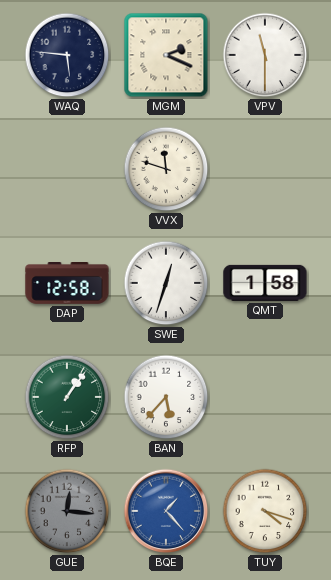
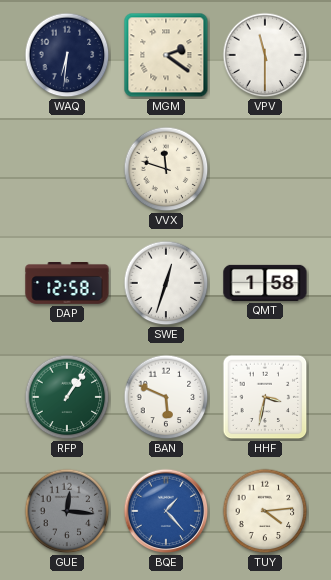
WAQ: 5:46 -> 6:31
MGM: 2:19 -> 2:21
BAN: 5:37 -> 5:49
HHF: none -> 3:32
TUY: 4:18 -> 4:14
